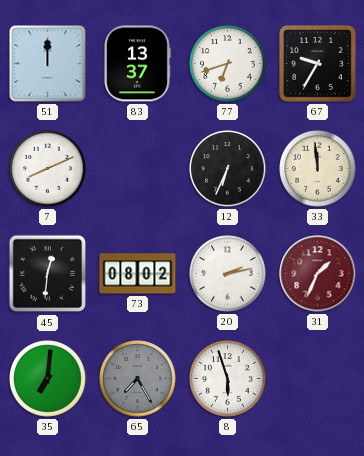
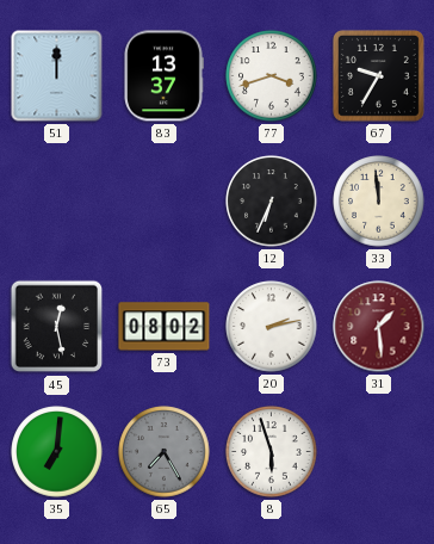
77: 6:42 -> 3:42
7: 8:11 -> none
45: 12:31 -> 12:28
31: 1:34 -> 1:29
